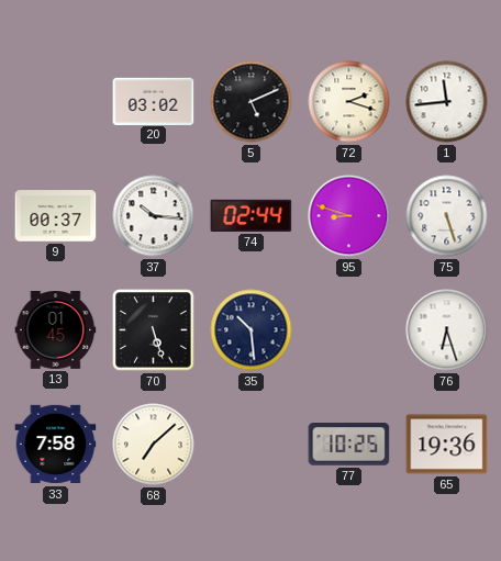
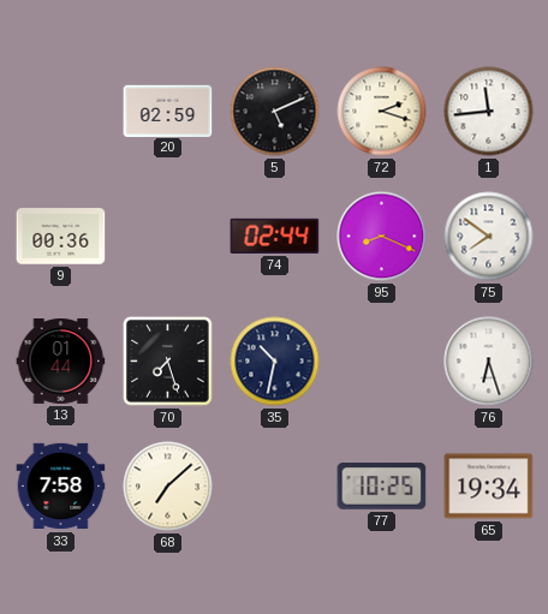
20: 03:02 -> 02:59
9: 00:37 -> 00:36
37: 10:16 -> none
95: 8:48 -> 8:19
75: 5:27 -> 7:51
13: 01:45 -> 01:44
70: 5:27 -> 7:27
35: 10:29 -> 10:32
65: 19:36 -> 19:34
